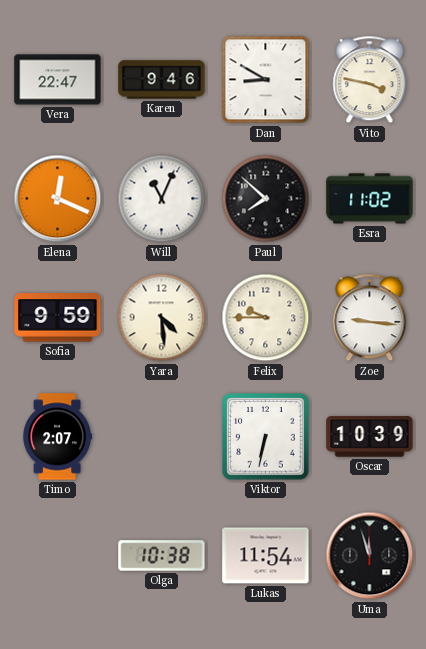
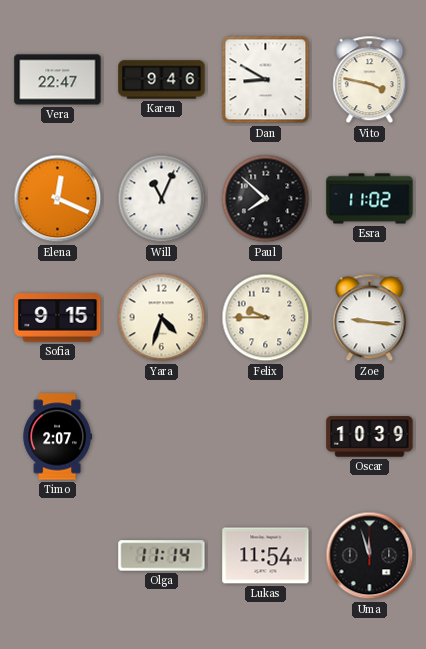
Sofia: 9:59 -> 9:15
Yara: 4:29 -> 4:33
Viktor: 6:32 -> none
Olga: 10:38 -> 11:14
